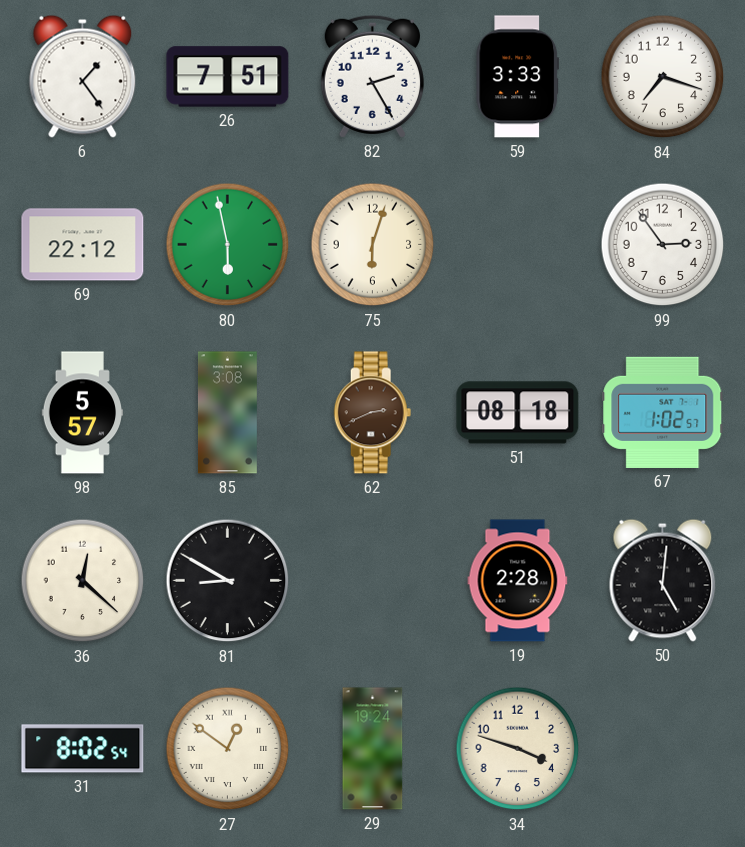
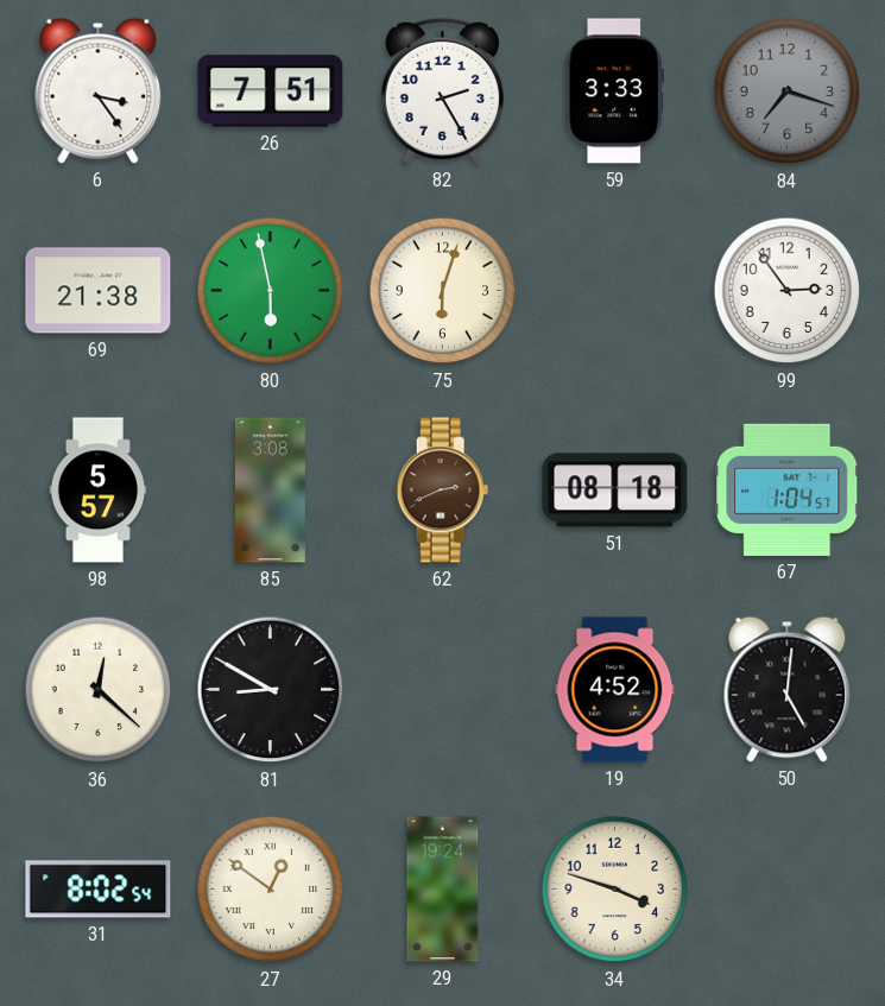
6: 1:24 -> 3:24
84 dial: white -> grey
69: 22:12 -> 21:38
67: 1:02 -> 1:04
19: 2:28 -> 4:52
